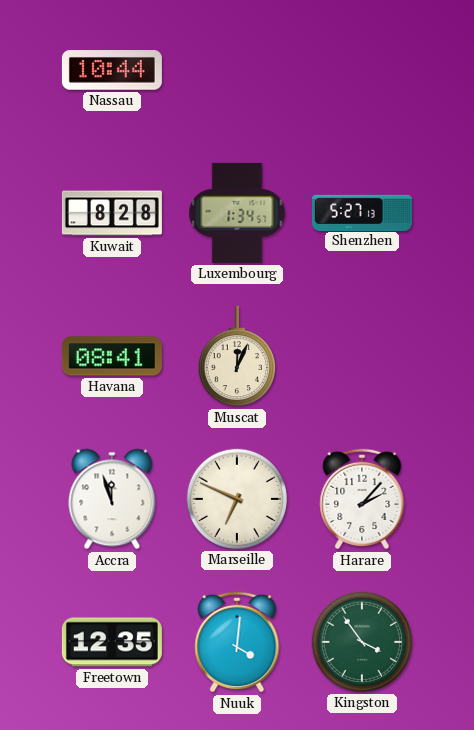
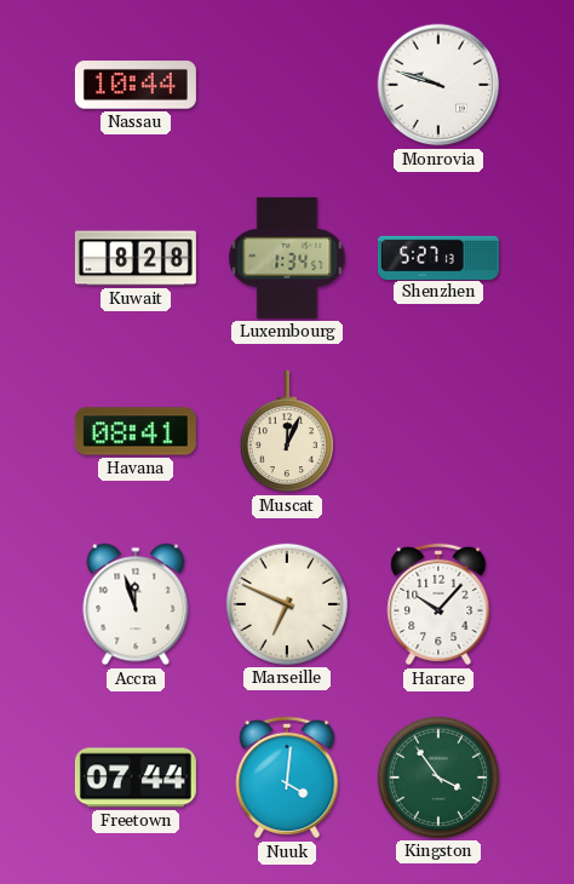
Monrovia: none -> 9:48
Harare: 2:07 -> 10:07
Freetown: 12:35 -> 07:44
